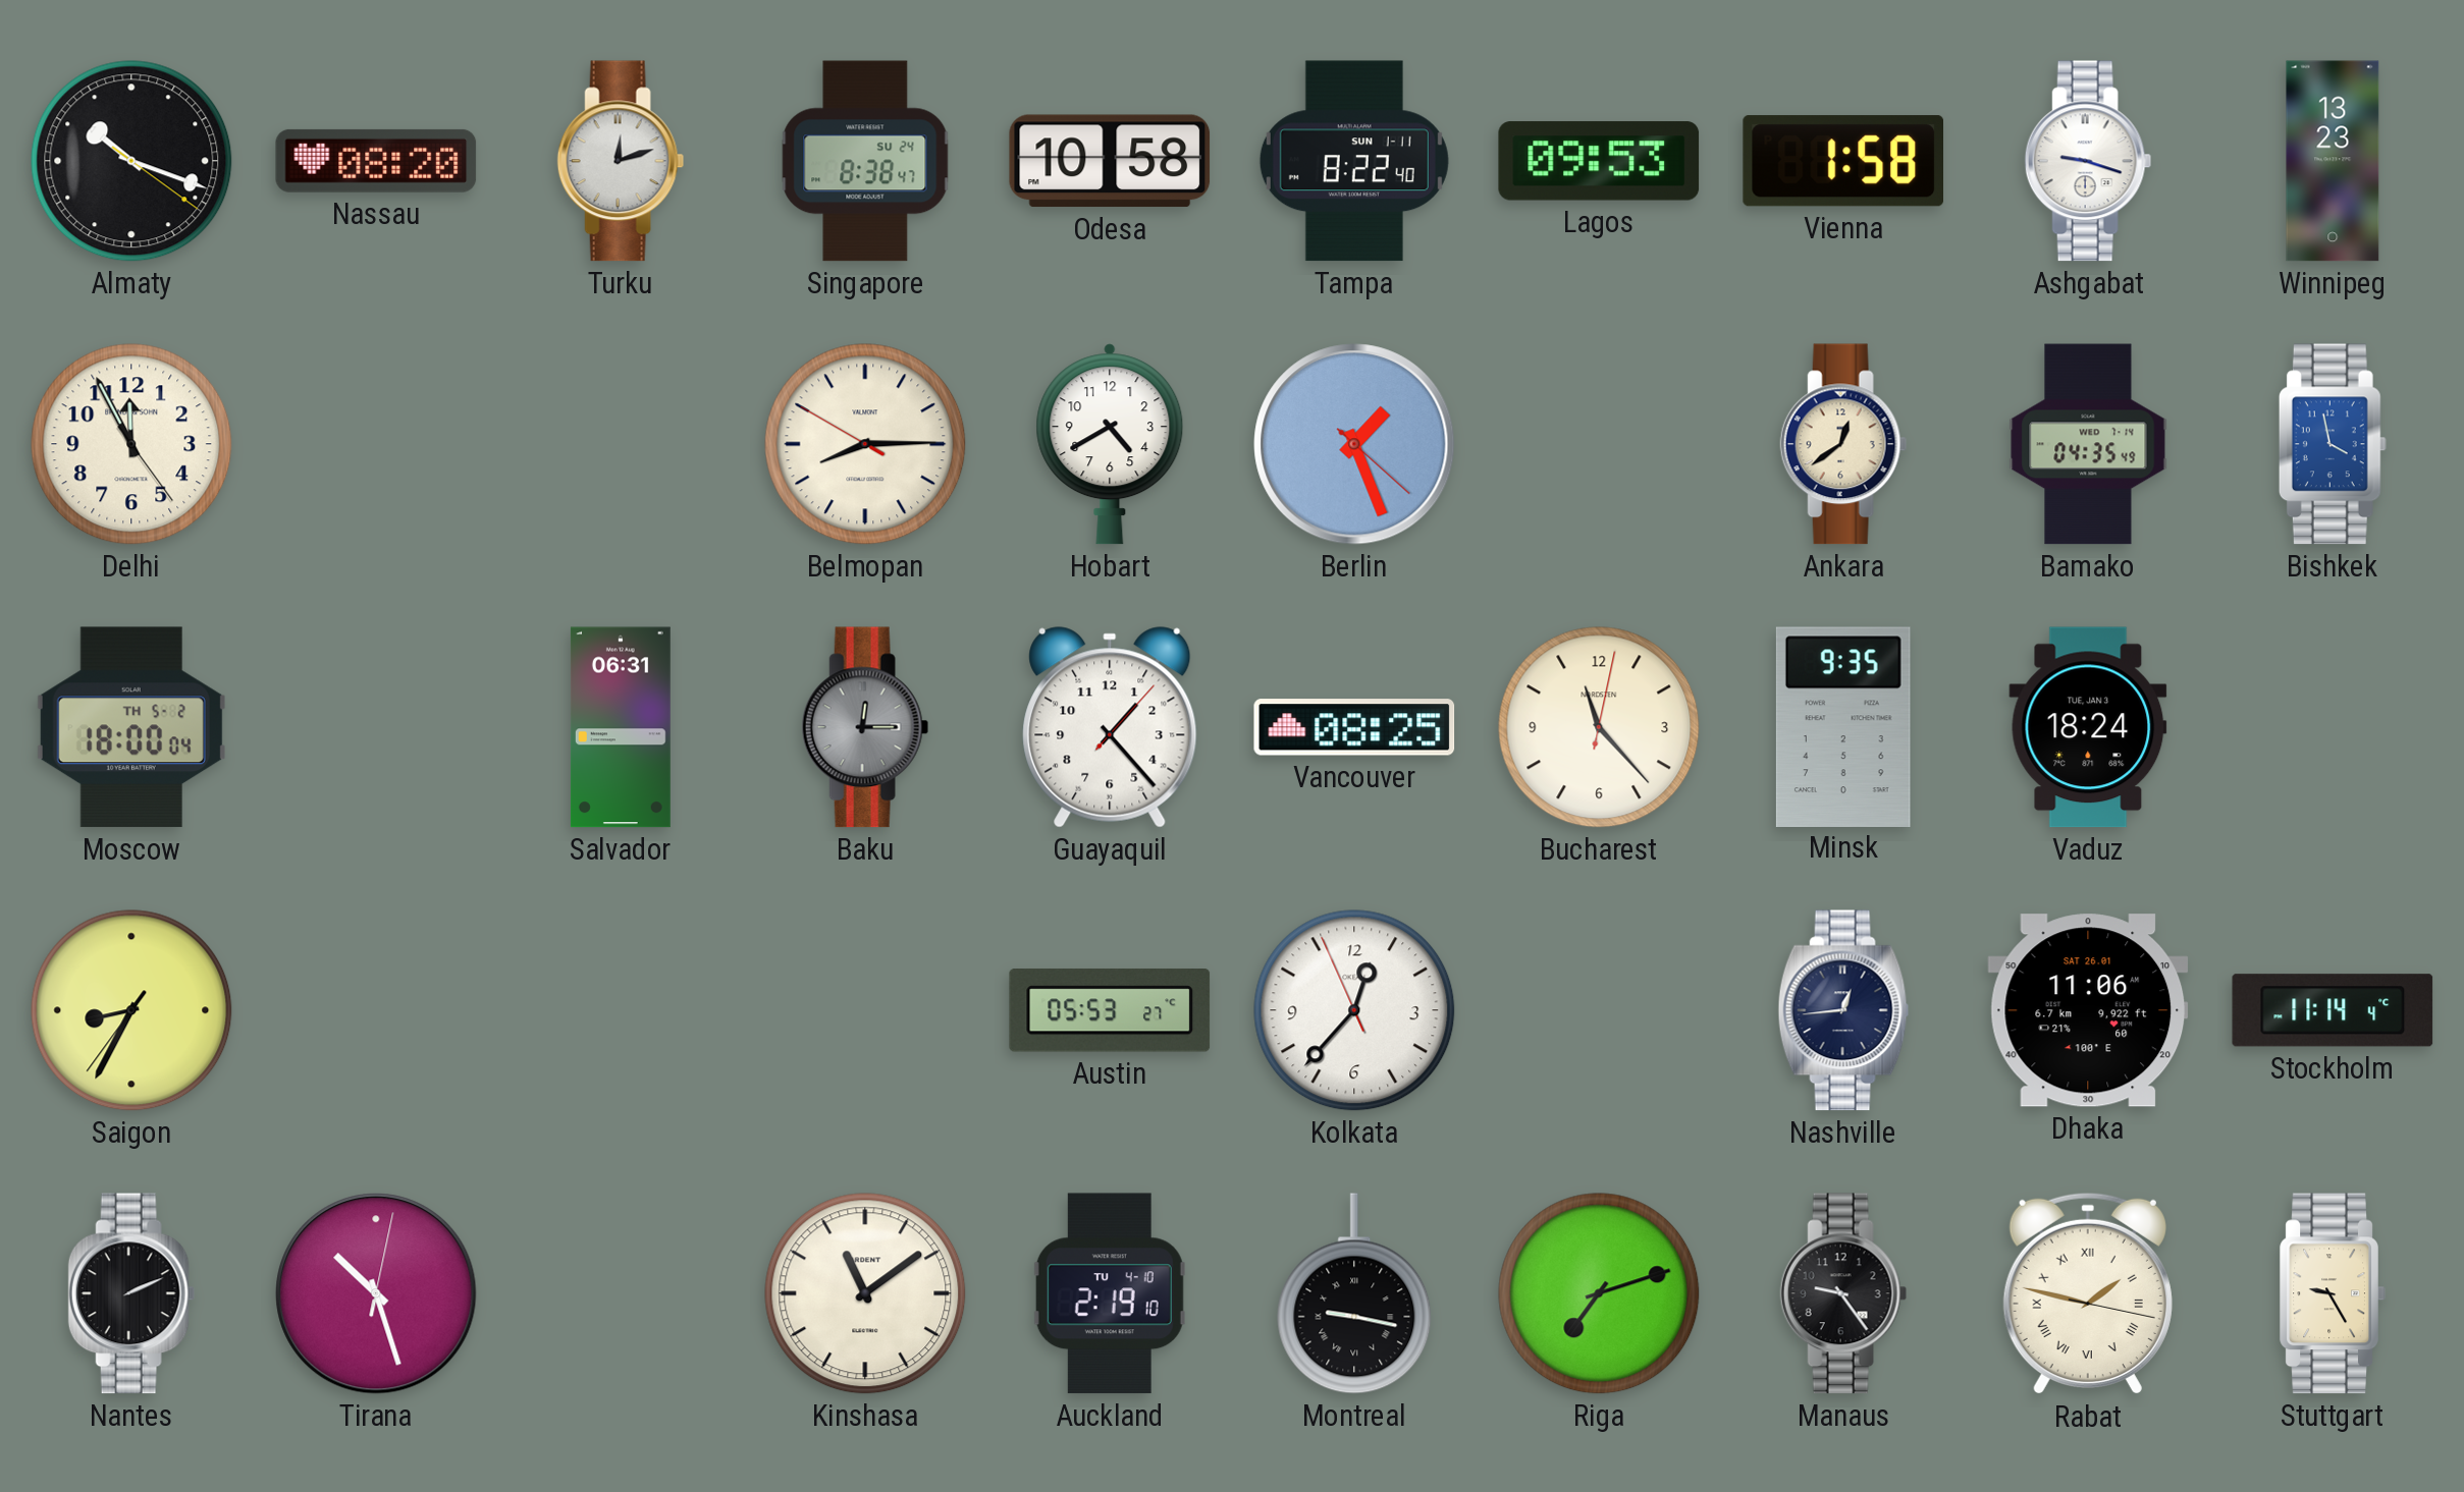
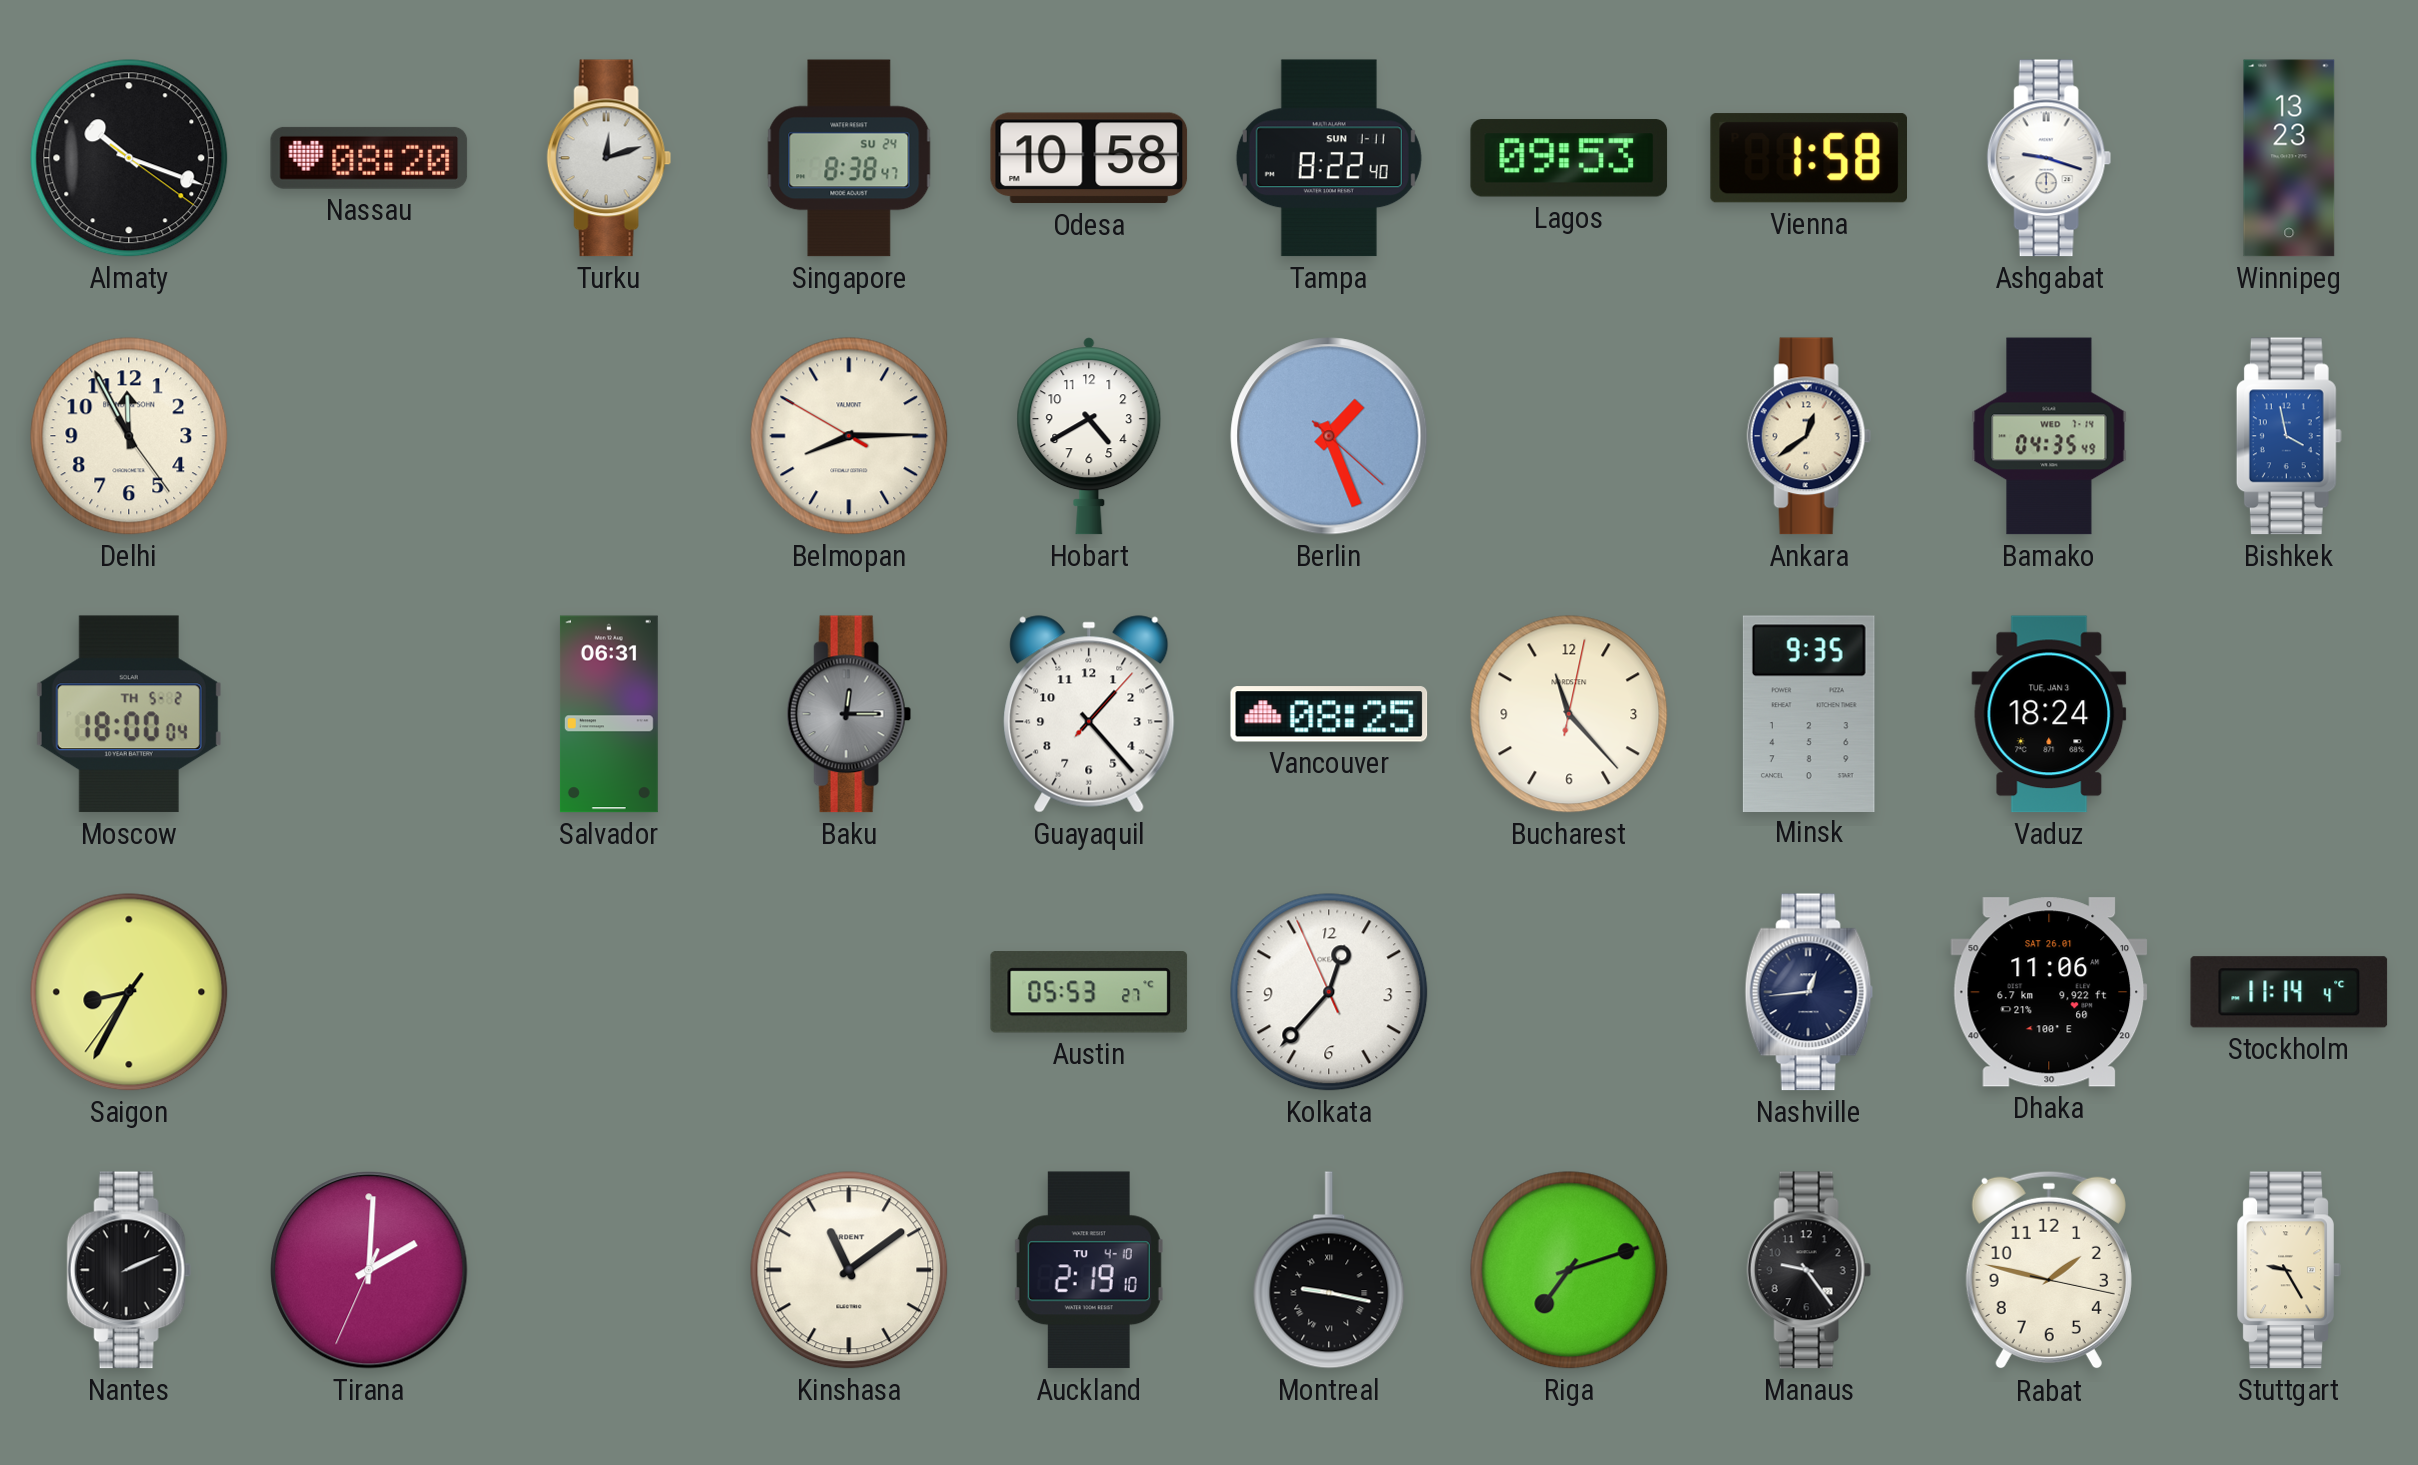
Tirana: 10:27 -> 2:00
Rabat numerals: Roman -> Arabic
